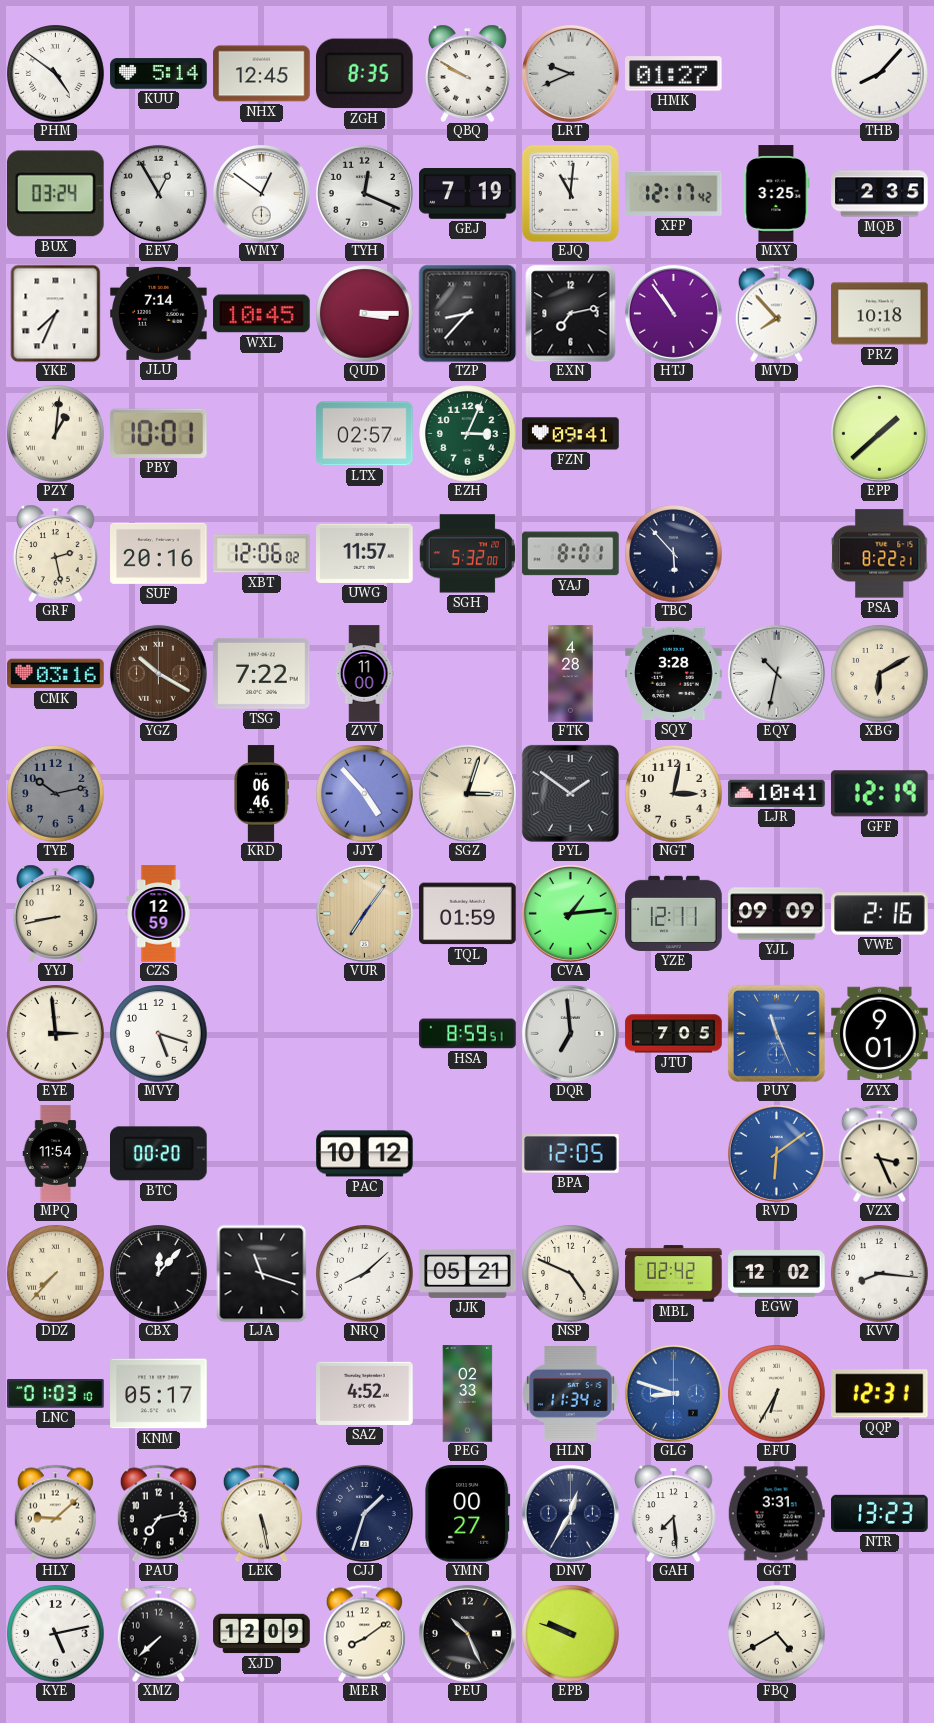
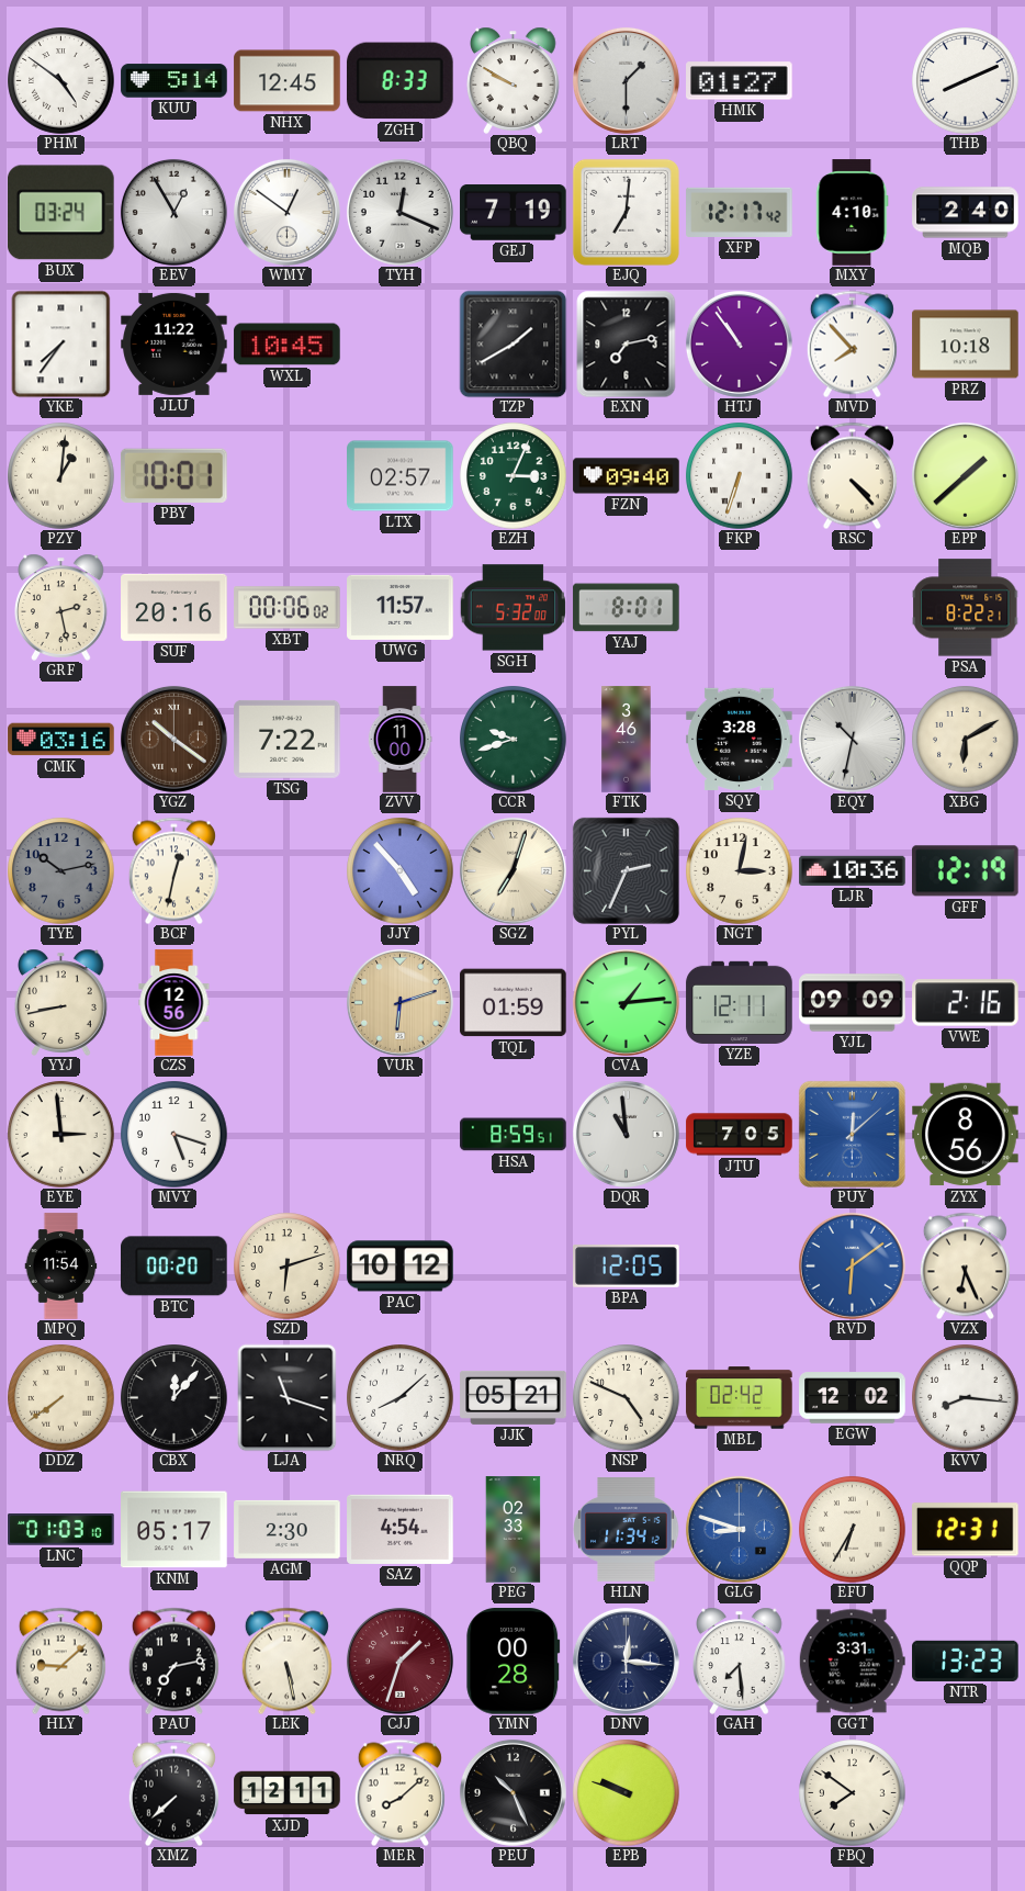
ZGH: 8:35 -> 8:33
LRT: 9:41 -> 1:30
THB: 8:07 -> 8:11
EJQ: 11:01 -> 7:01
MXY: 3:25 -> 4:10
MQB: 2:35 -> 2:40
YKE: 7:34 -> 7:36
JLU: 7:14 -> 11:22
QUD: 3:15 -> none
TZP: 8:37 -> 1:40
FZN: 09:41 -> 09:40
FKP: none -> 6:33
RSC: none -> 4:23
XBT: 12:06 -> 00:06
TBC: 5:53 -> none
YGZ: 10:20 -> 10:21
CCR: none -> 9:42
FTK: 4:28 -> 3:46
BCF: none -> 12:32
KRD: 06:46 -> none
SGZ: 3:03 -> 7:03
PYL: 1:51 -> 2:34
LJR: 10:41 -> 10:36
CZS: 12:59 -> 12:56
VUR: 7:06 -> 6:12
DQR: 6:59 -> 10:59
PUY: 11:26 -> 12:08
ZYX: 9:01 -> 8:56
SZD: none -> 6:12
VZX: 3:26 -> 6:26
DDZ: 7:37 -> 7:39
AGM: none -> 2:30
SAZ: 4:52 -> 4:54
CJJ dial: navy -> burgundy
YMN: 00:27 -> 00:28
DNV: 12:35 -> 12:16
KYE: 5:13 -> none
XJD: 12:09 -> 12:11
MER: 8:09 -> 8:08
FBQ: 4:40 -> 7:51
